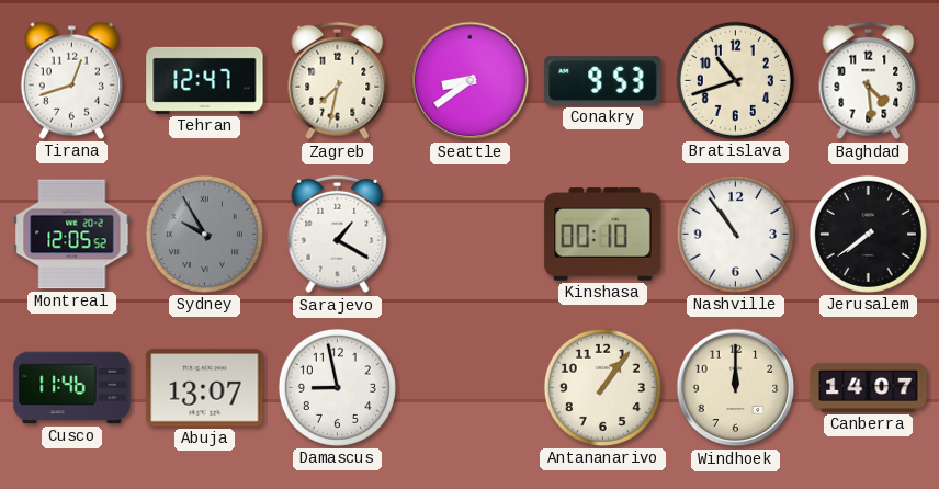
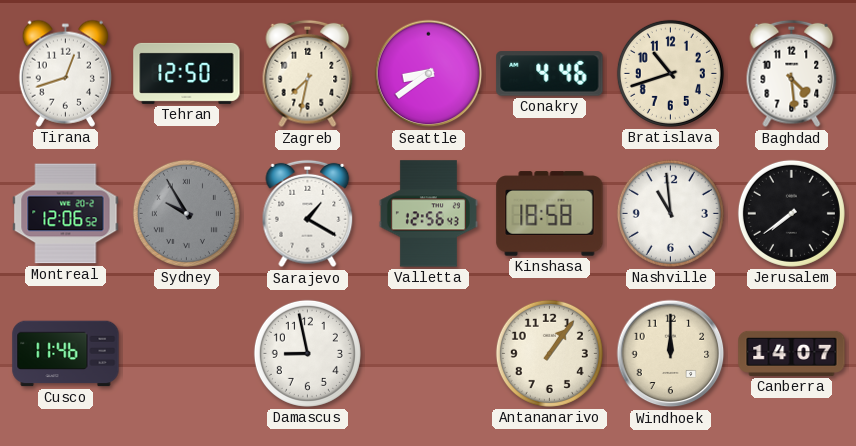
Tehran: 12:47 -> 12:50
Conakry: 9:53 -> 4:46
Montreal: 12:05 -> 12:06
Valletta: none -> 12:56
Kinshasa: 00:10 -> 18:58
Nashville: 10:54 -> 10:59
Abuja: 13:07 -> none
